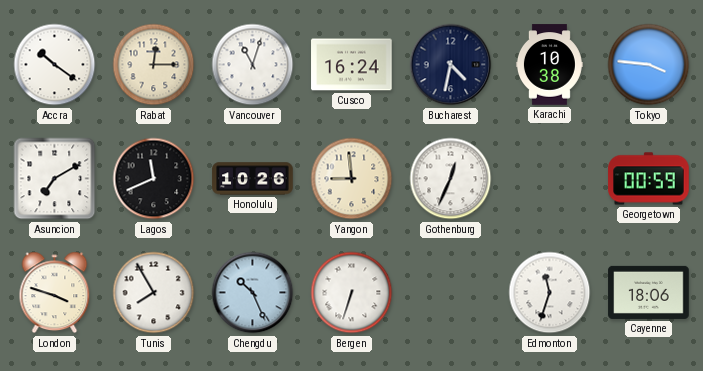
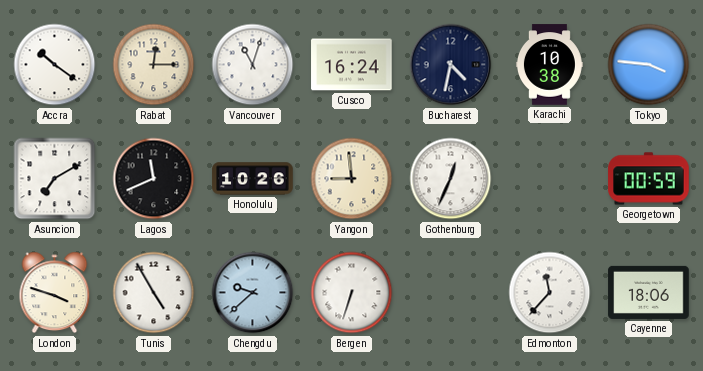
Tunis: 7:55 -> 4:55
Chengdu: 10:26 -> 9:38
Edmonton: 11:33 -> 11:37
